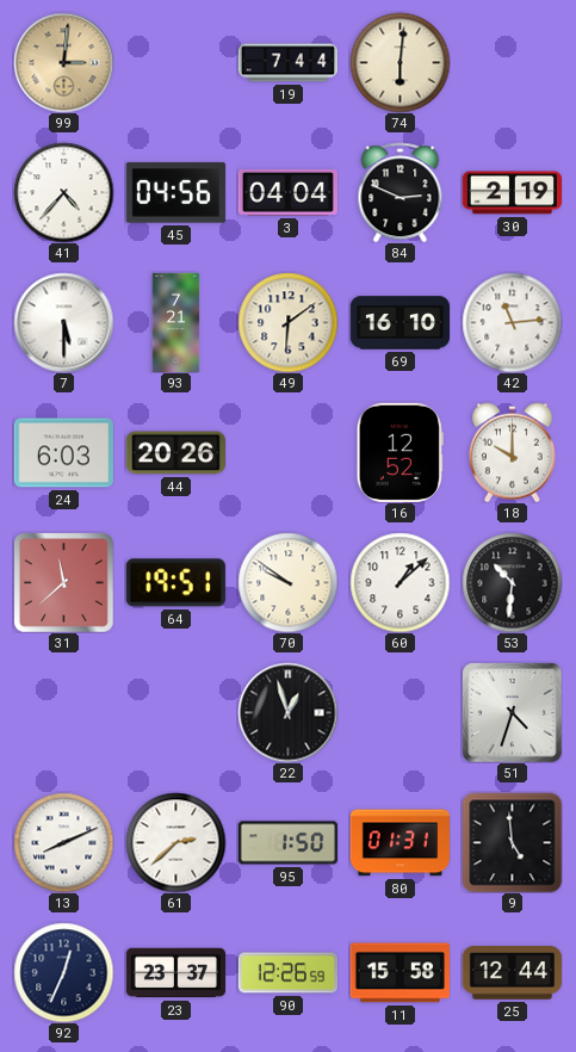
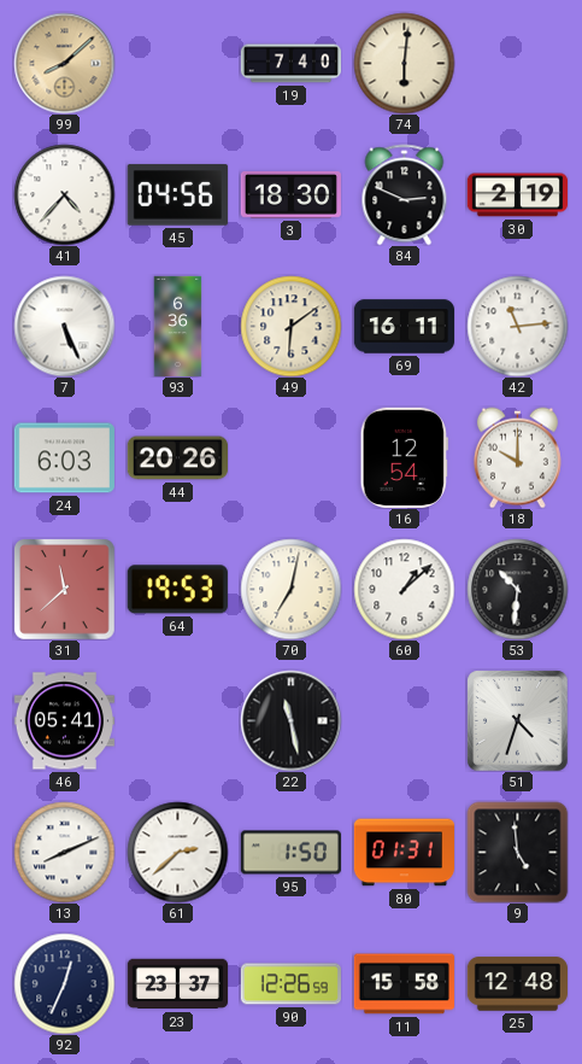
99: 3:01 -> 8:08
19: 7:44 -> 7:40
3: 04:04 -> 18:30
7: 5:30 -> 5:26
93: 7:21 -> 6:36
69: 16:10 -> 16:11
16: 12:52 -> 12:54
64: 19:51 -> 19:53
70: 9:51 -> 7:02
46: none -> 05:41
22: 12:57 -> 11:28
25: 12:44 -> 12:48
